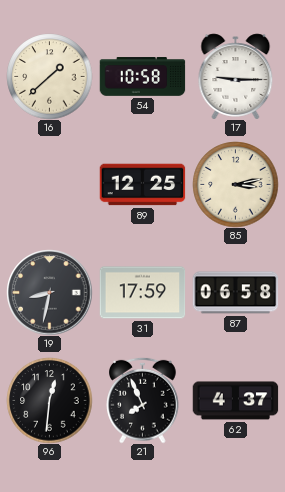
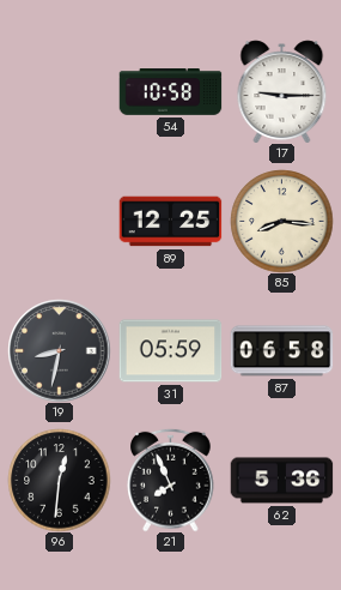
16: 1:38 -> none
85: 3:13 -> 8:16
31: 17:59 -> 05:59
62: 4:37 -> 5:36
